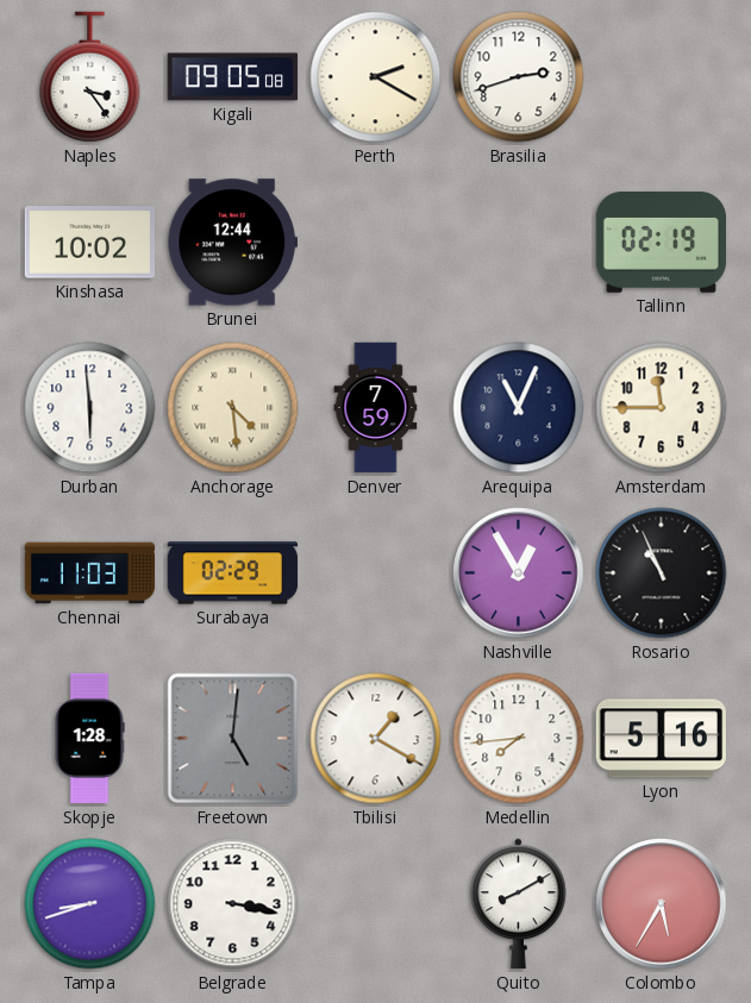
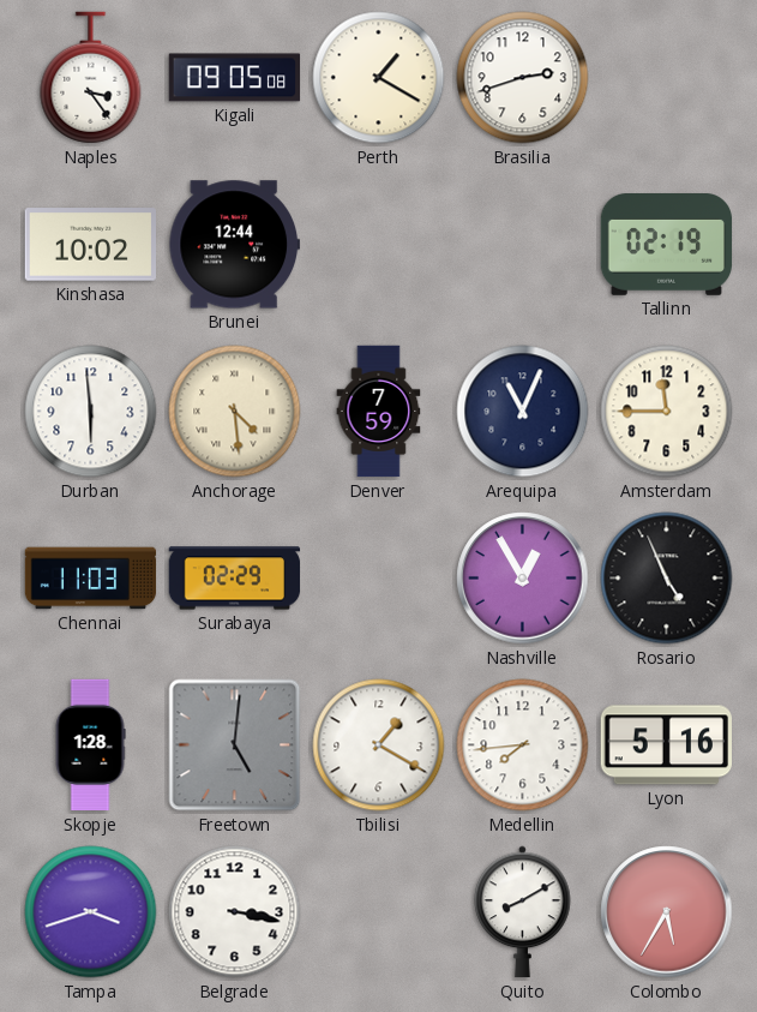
Perth: 2:20 -> 1:20
Rosario: 10:56 -> 4:56
Tampa: 8:42 -> 3:42
